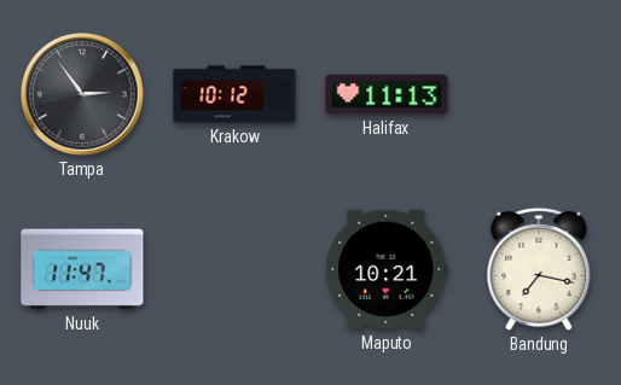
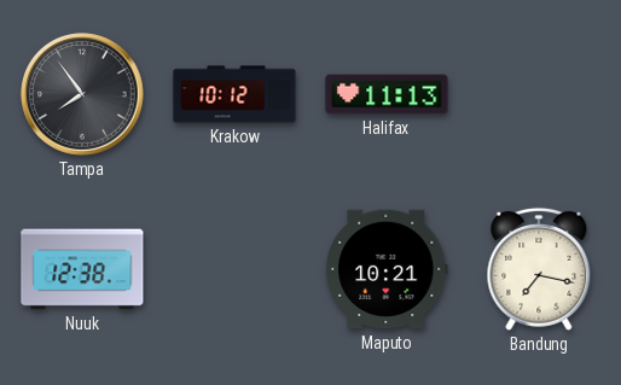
Tampa: 2:54 -> 7:54
Nuuk: 11:47 -> 12:38
